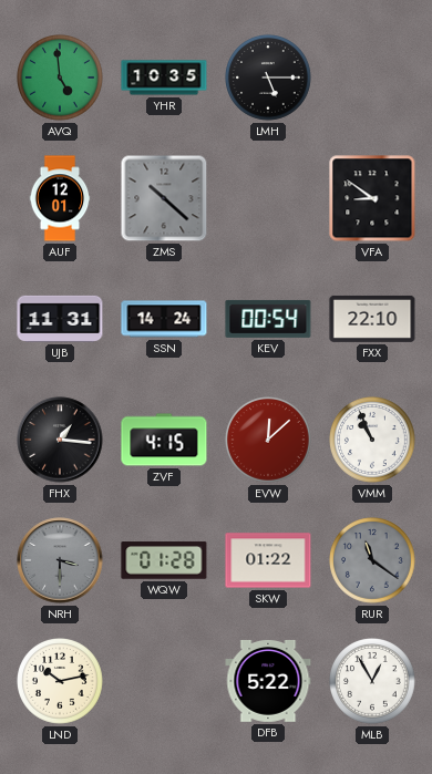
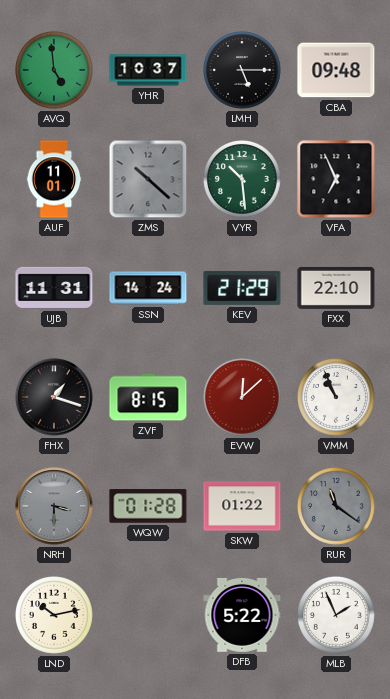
YHR: 10:35 -> 10:37
CBA: none -> 09:48
AUF: 12:01 -> 11:01
VYR: none -> 10:29
VFA: 8:51 -> 6:56
KEV: 00:54 -> 21:29
FHX: 1:16 -> 1:18
ZVF: 4:15 -> 8:15
MLB: 12:55 -> 1:56
